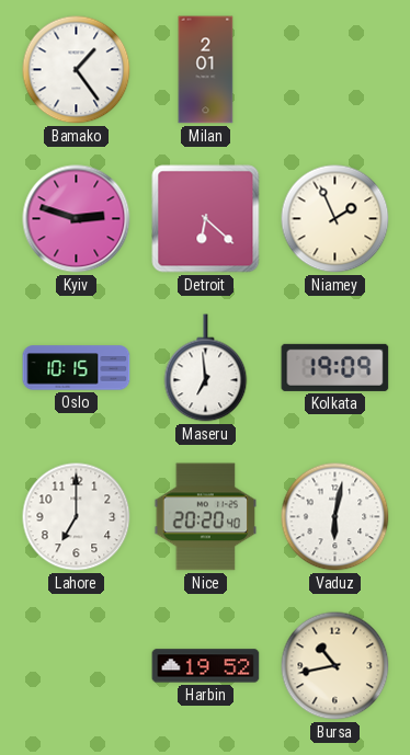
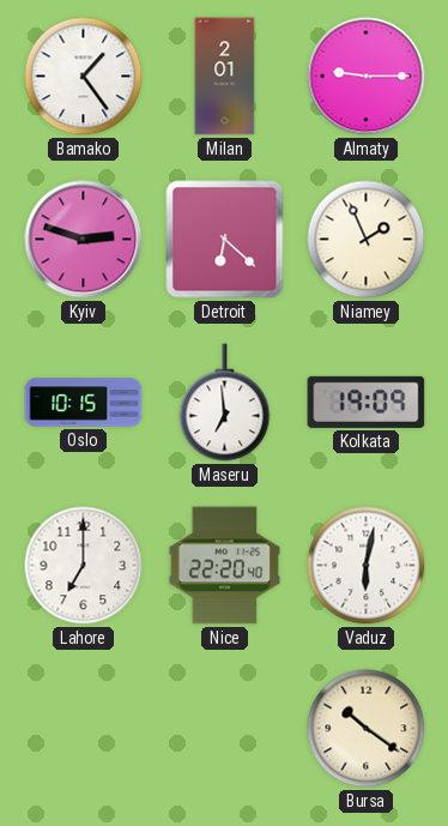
Almaty: none -> 9:15
Nice: 20:20 -> 22:20
Harbin: 19:52 -> none
Bursa: 10:43 -> 10:21
